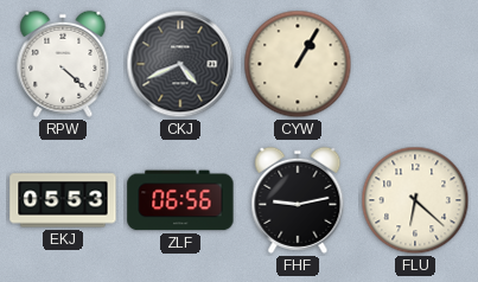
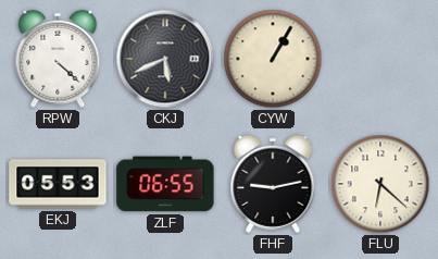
CKJ: 4:41 -> 5:41
ZLF: 06:56 -> 06:55
